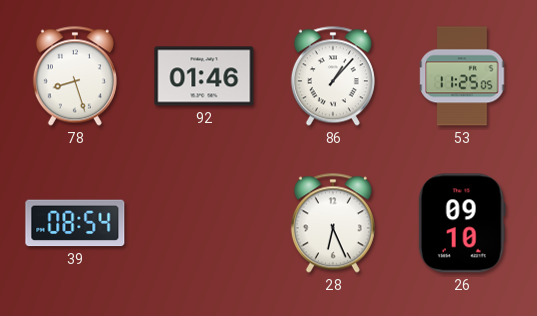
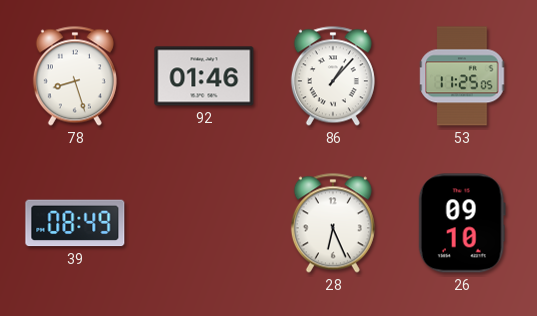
39: 08:54 -> 08:49
